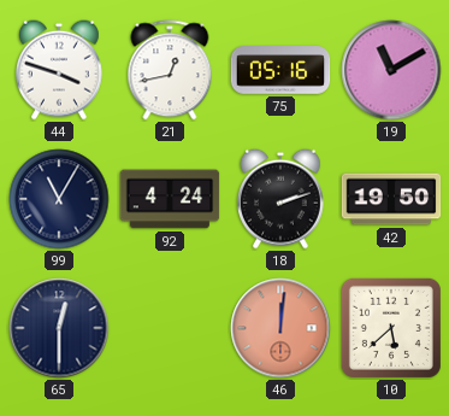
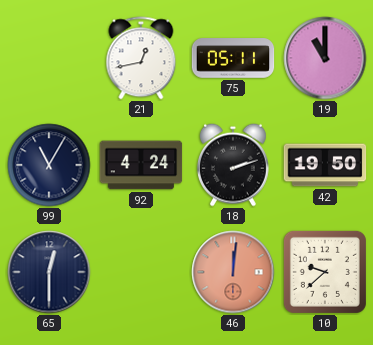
44: 3:48 -> none
75: 05:16 -> 05:11
19: 11:10 -> 11:00
10: 5:38 -> 9:38
